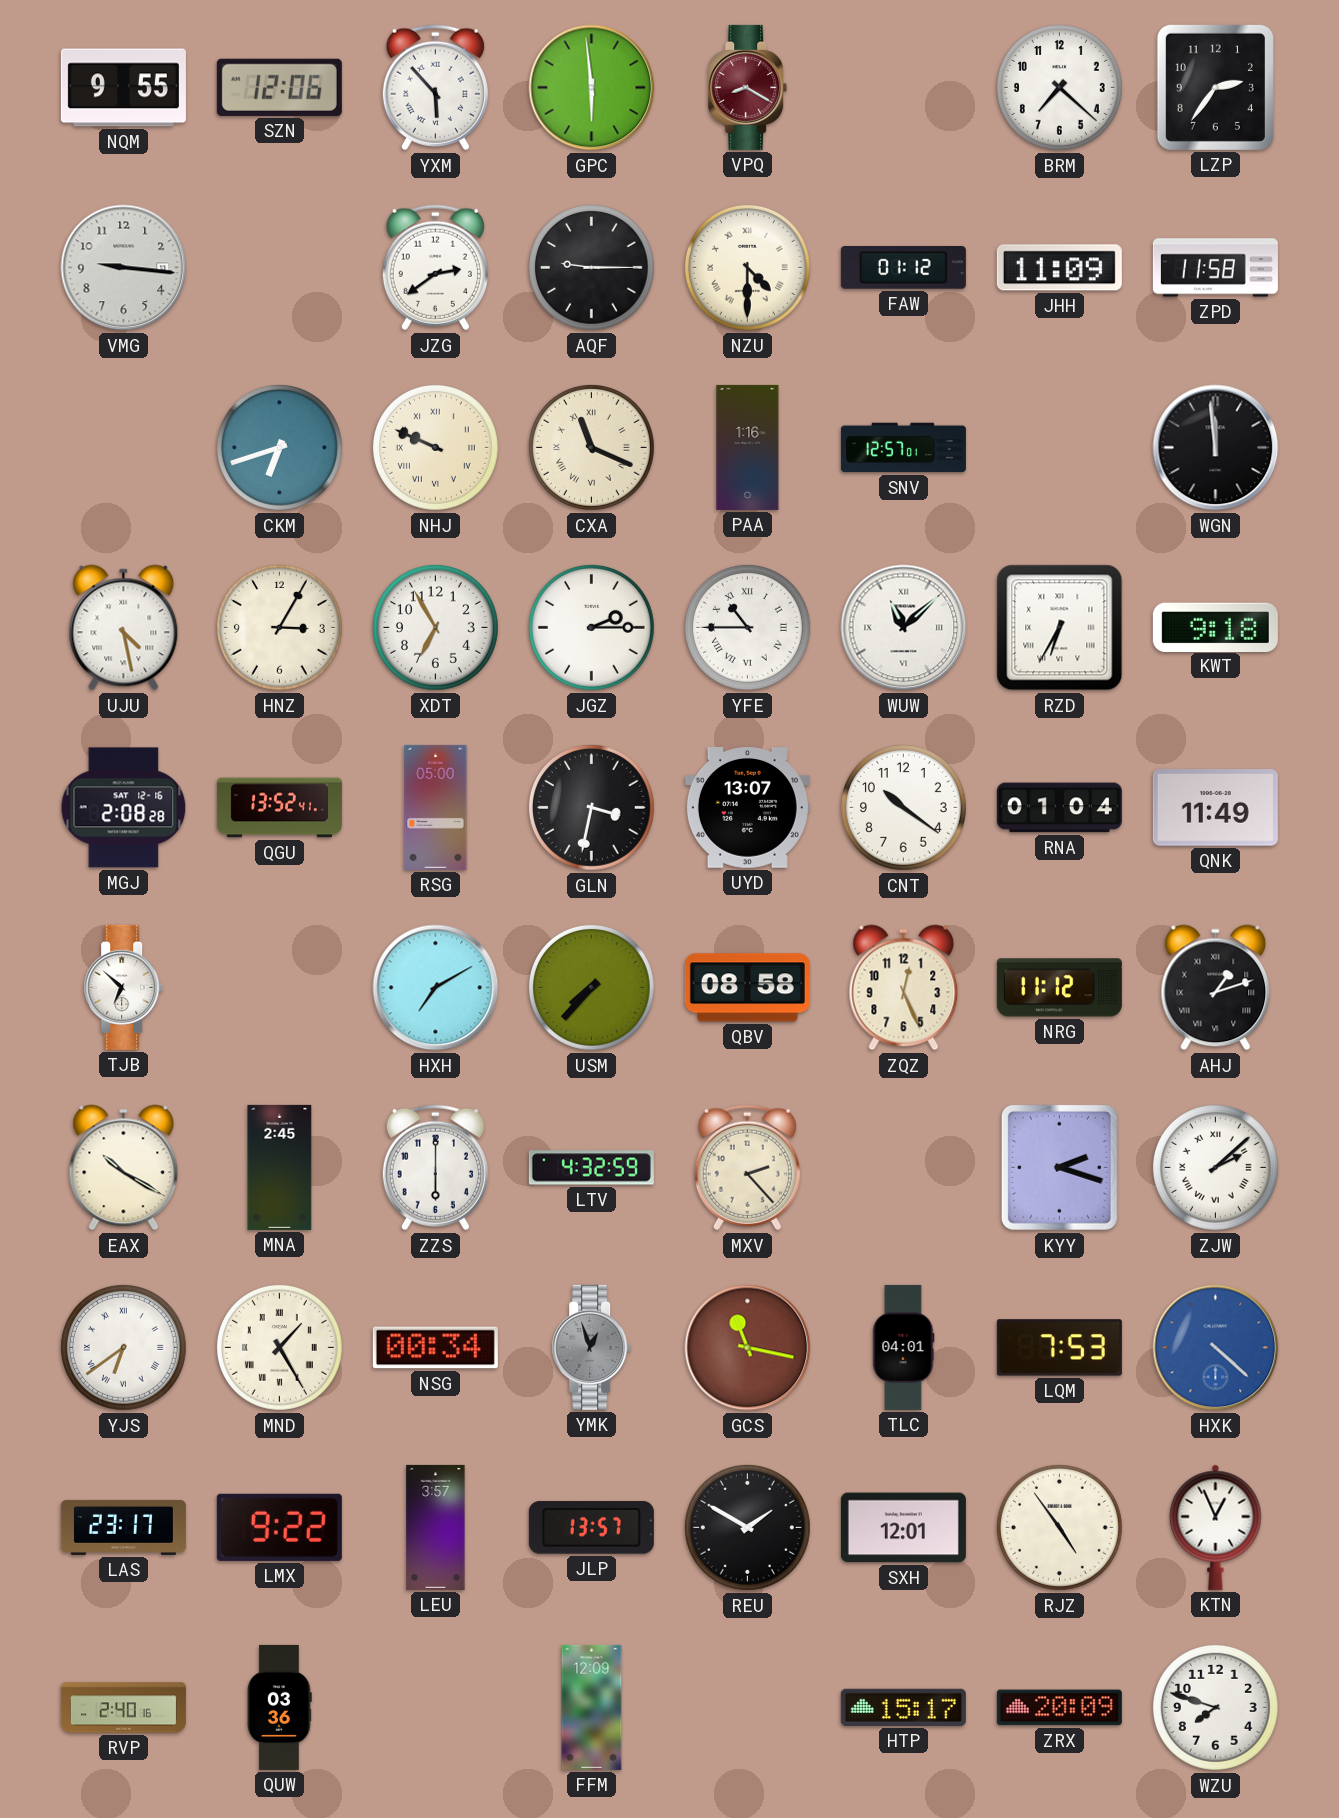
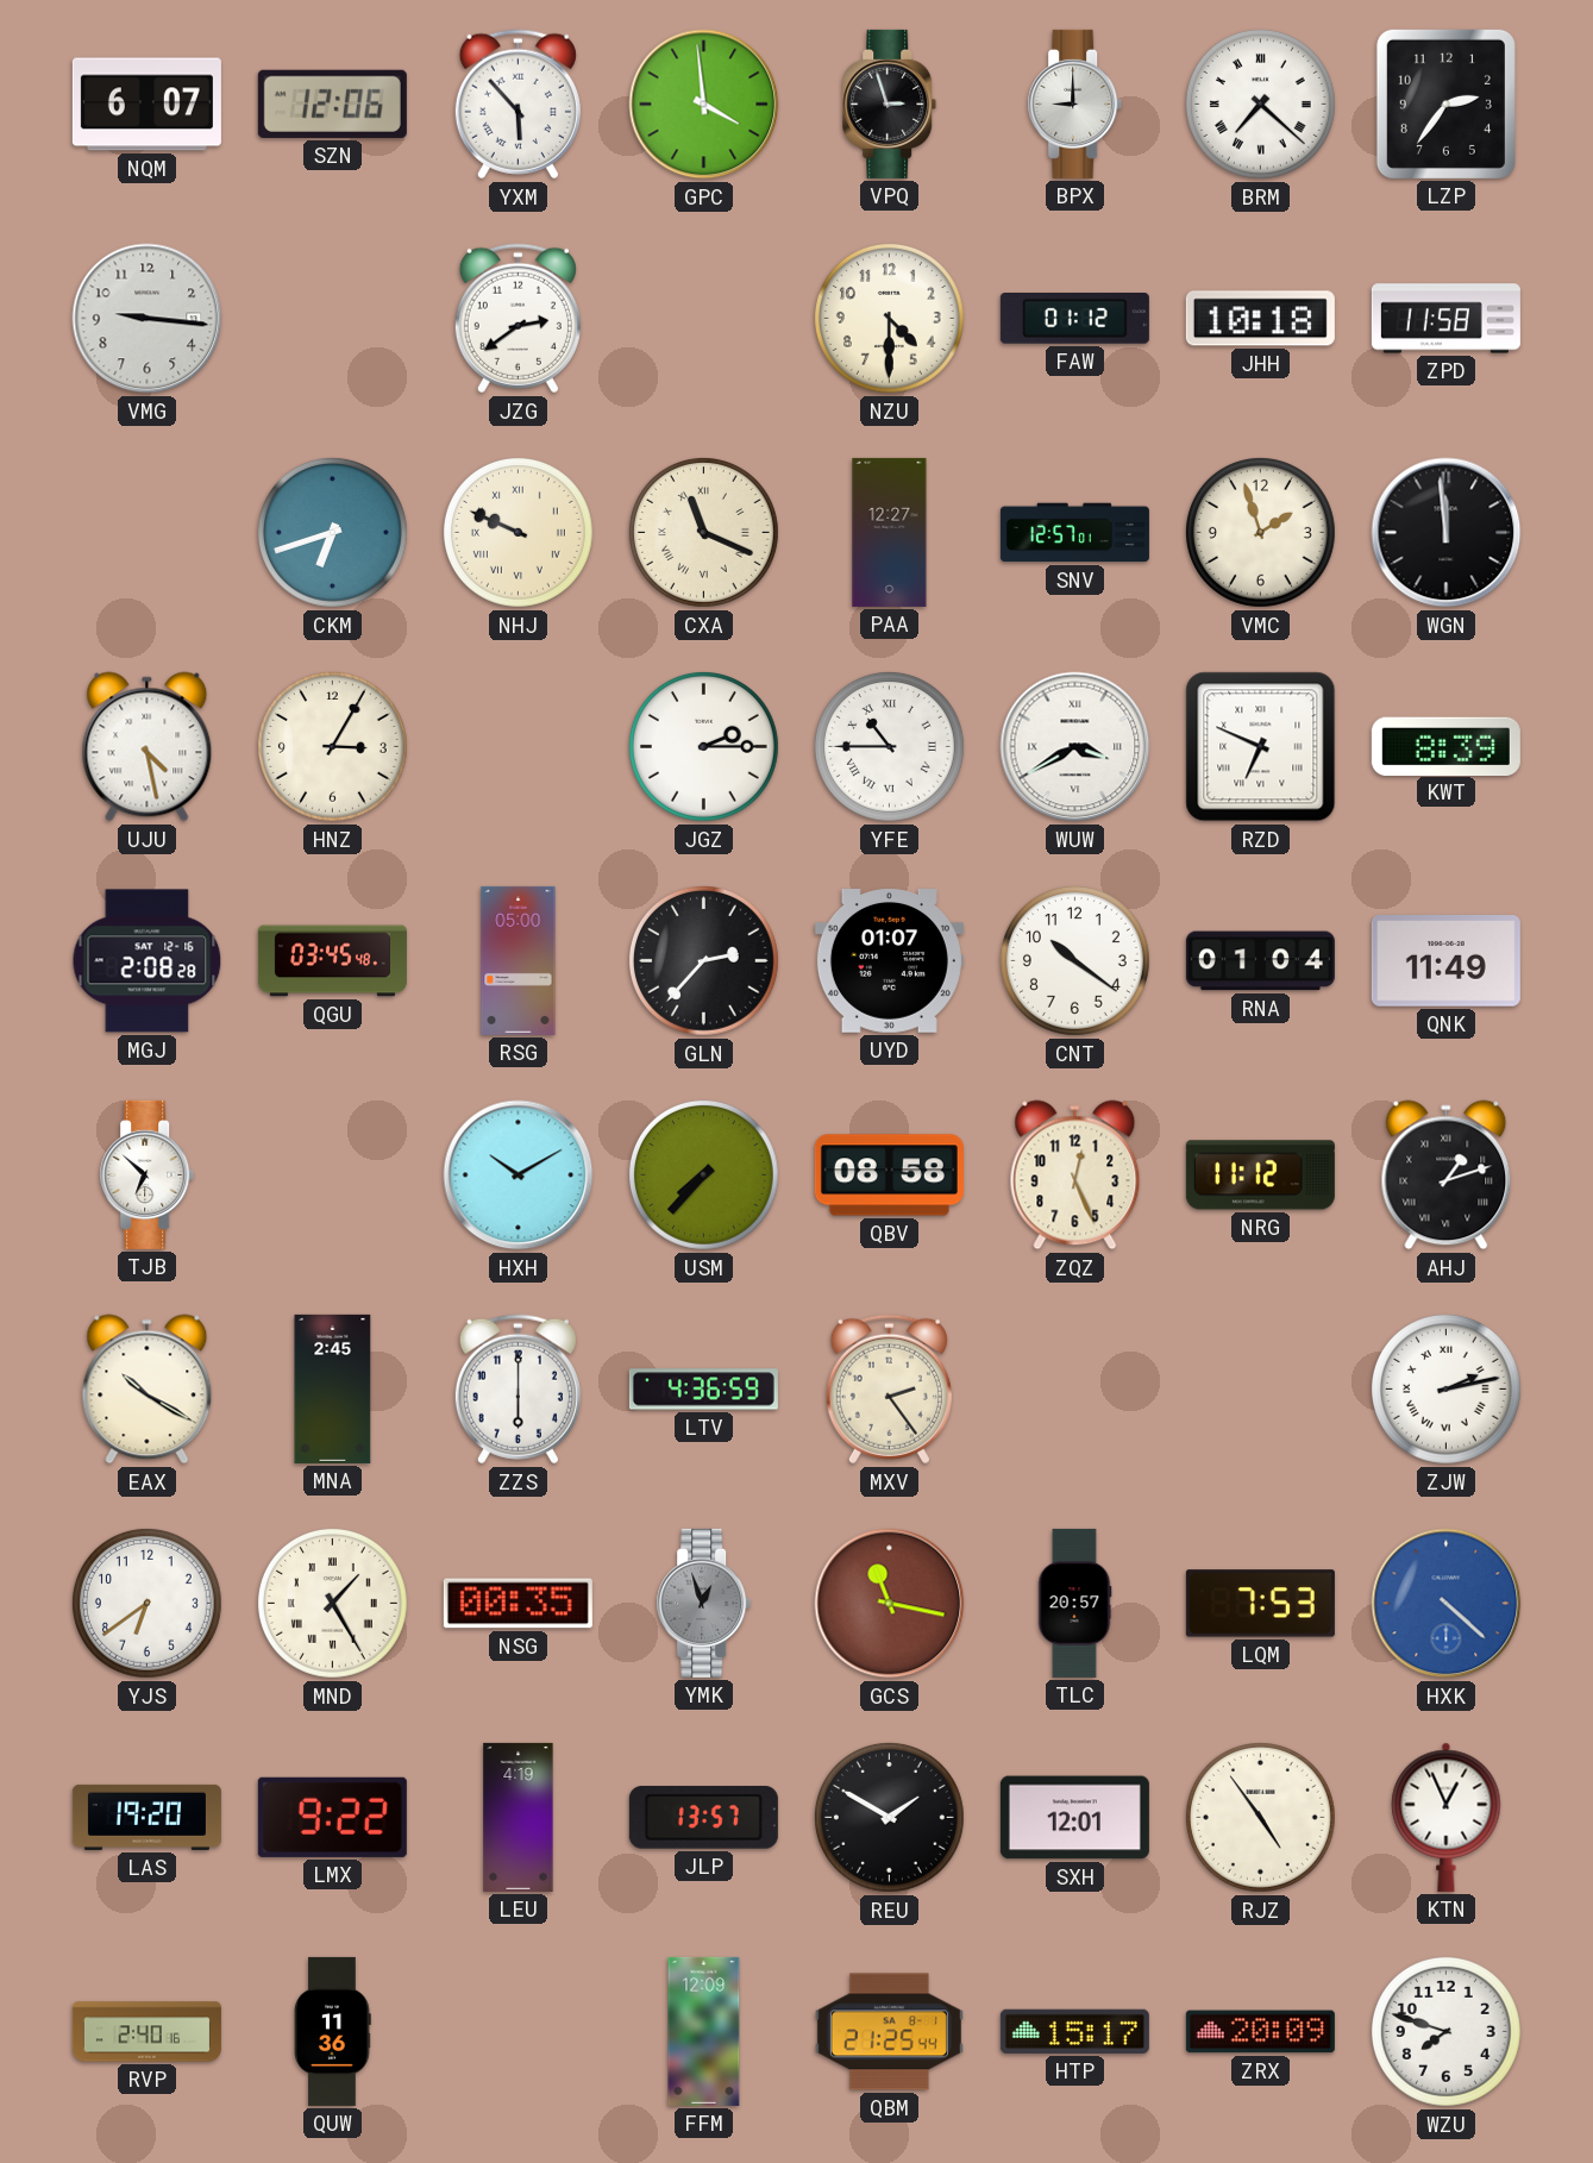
NQM: 9:55 -> 6:07
GPC: 5:59 -> 3:59
VPQ: 8:20 -> 2:57
VPQ dial: burgundy -> black
BPX: none -> 9:00
BRM numerals: Arabic -> Roman
AQF: 9:15 -> none
NZU numerals: Roman -> Arabic
JHH: 11:09 -> 10:18
PAA: 1:16 -> 12:27
VMC: none -> 1:57
XDT: 6:55 -> none
WUW: 11:08 -> 3:40
RZD: 6:35 -> 6:49
KWT: 9:18 -> 8:39
QGU: 13:52 -> 03:45
GLN: 3:32 -> 2:37
UYD: 13:07 -> 01:07
HXH: 7:10 -> 10:10
LTV: 4:32 -> 4:36
MXV: 2:23 -> 2:24
KYY: 2:18 -> none
ZJW: 2:08 -> 2:13
YJS numerals: Roman -> Arabic
NSG: 00:34 -> 00:35
TLC: 04:01 -> 20:57
LAS: 23:17 -> 19:20
LEU: 3:57 -> 4:19
QUW: 03:36 -> 11:36
QBM: none -> 21:25
